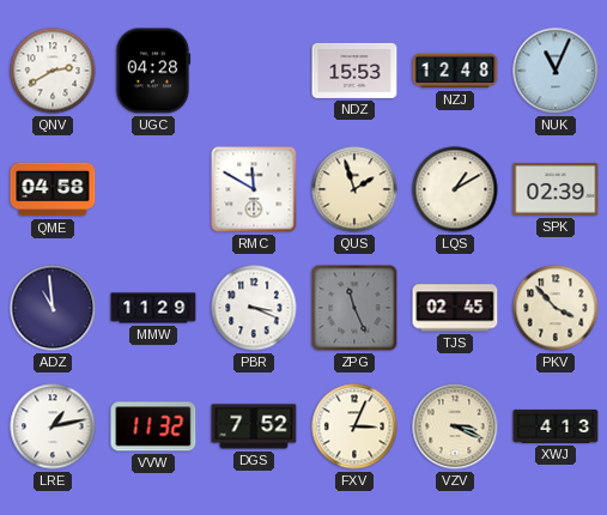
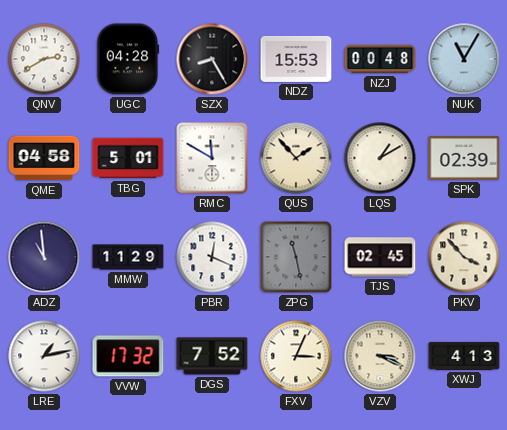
SZX: none -> 8:25
NZJ: 12:48 -> 00:48
NUK: 11:04 -> 11:05
TBG: none -> 5:01
QUS: 1:57 -> 1:53
PBR: 3:19 -> 12:19
ZPG: 11:26 -> 11:28
VVW: 11:32 -> 17:32
